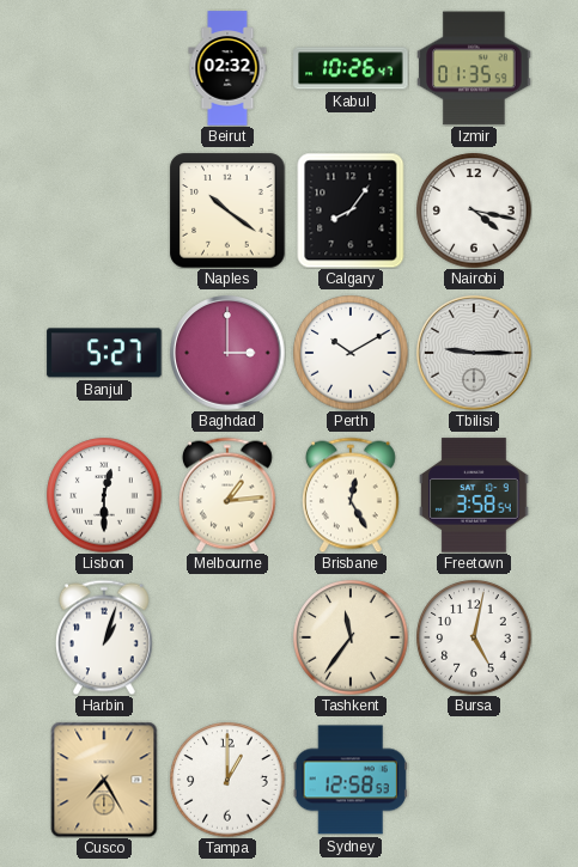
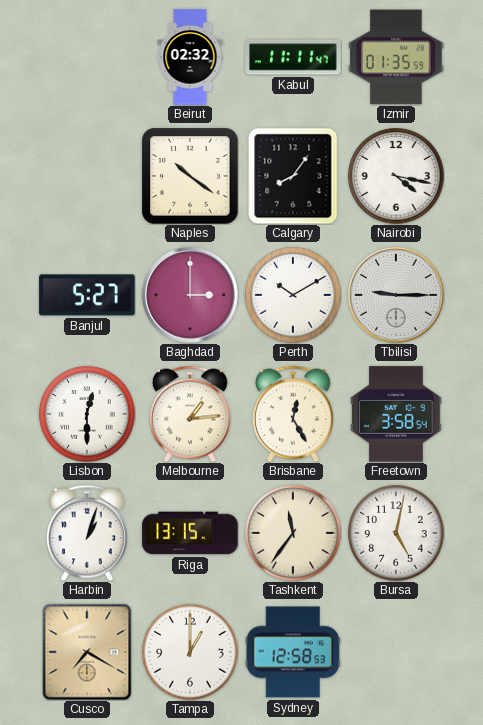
Kabul: 10:26 -> 11:11
Riga: none -> 13:15
Cusco: 7:25 -> 7:20
